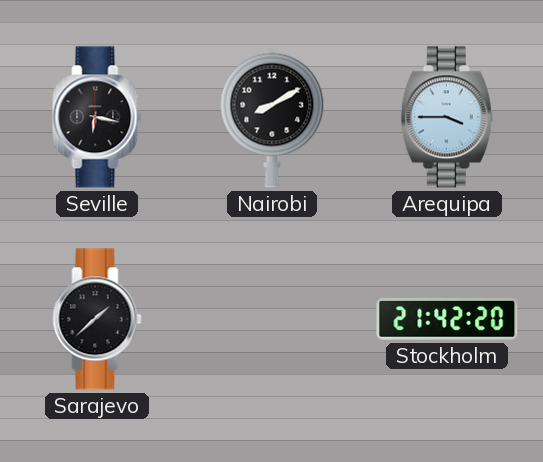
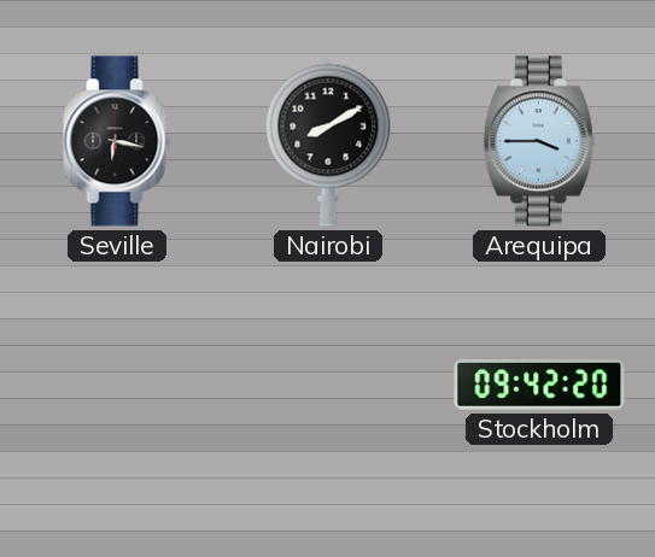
Sarajevo: 1:38 -> none
Stockholm: 21:42 -> 09:42
